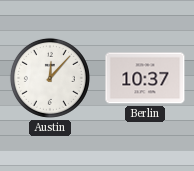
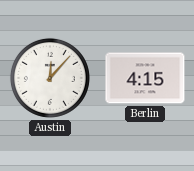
Berlin: 10:37 -> 4:15
